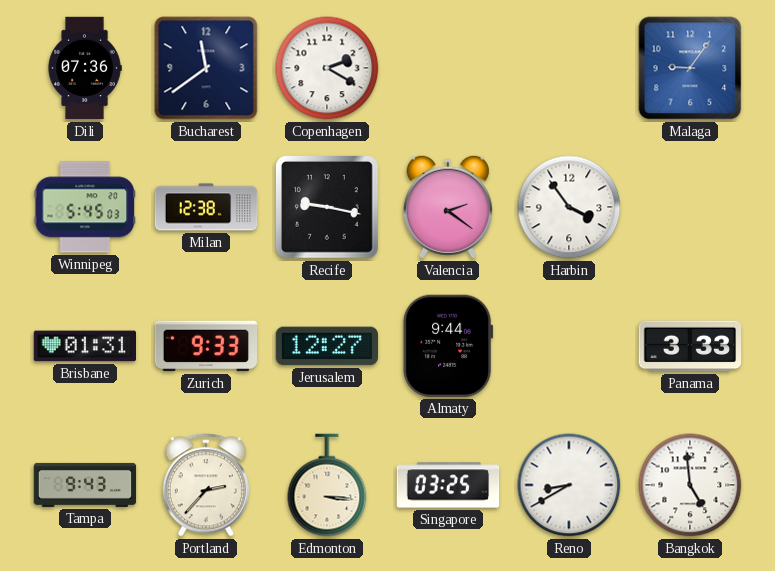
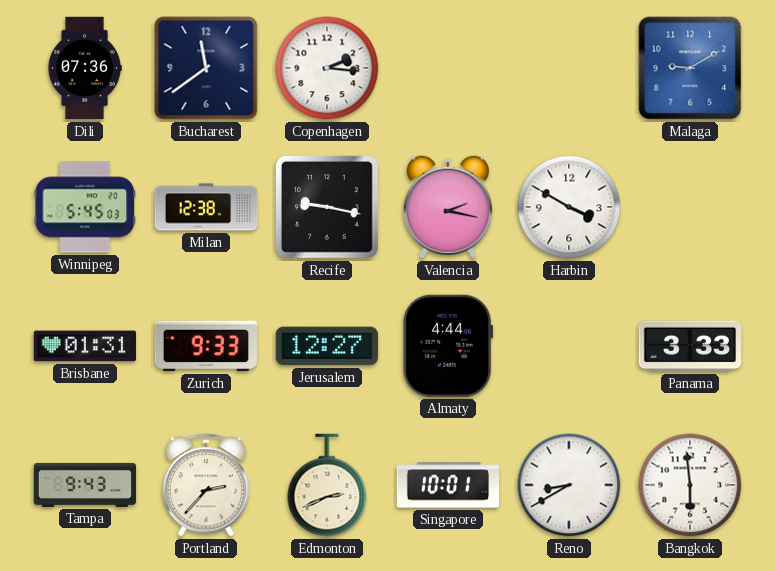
Copenhagen: 2:20 -> 2:16
Malaga: 9:06 -> 9:10
Valencia: 2:21 -> 2:17
Harbin: 3:54 -> 3:50
Almaty: 9:44 -> 4:44
Edmonton: 3:16 -> 2:41
Singapore: 03:25 -> 10:01
Bangkok: 4:59 -> 5:59
